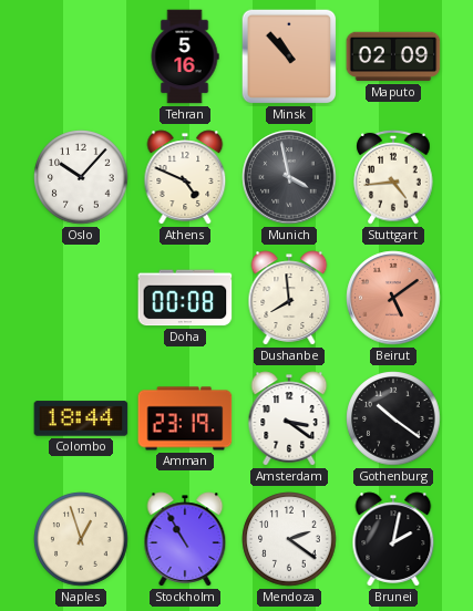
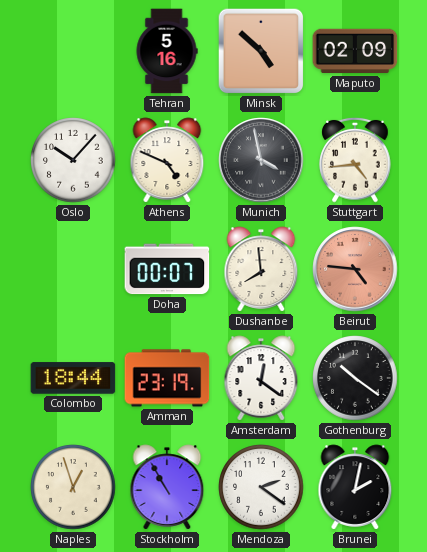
Minsk: 10:53 -> 4:52
Doha: 00:08 -> 00:07
Beirut: 5:09 -> 4:46
Amsterdam: 3:21 -> 12:21
